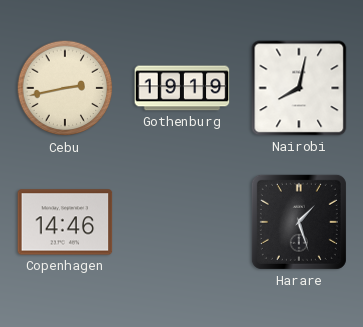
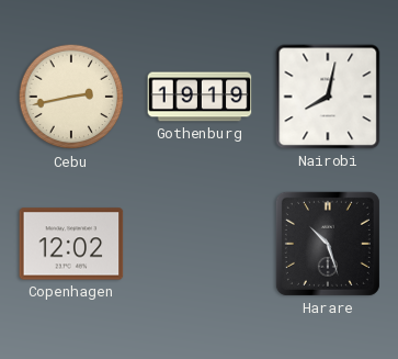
Copenhagen: 14:46 -> 12:02
Harare: 1:27 -> 10:27
